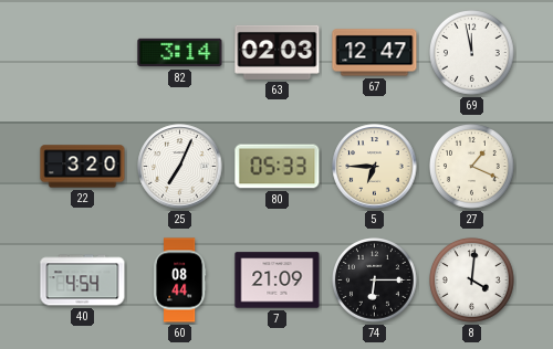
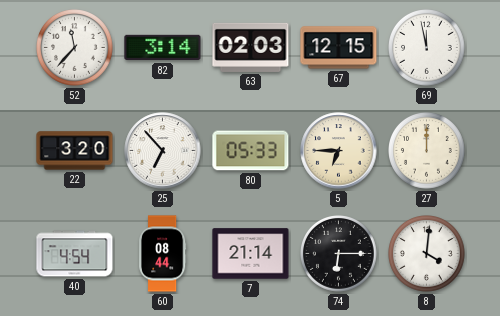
52: none -> 11:37
67: 12:47 -> 12:15
25: 7:04 -> 6:53
27: 1:19 -> 12:00
7: 21:09 -> 21:14
